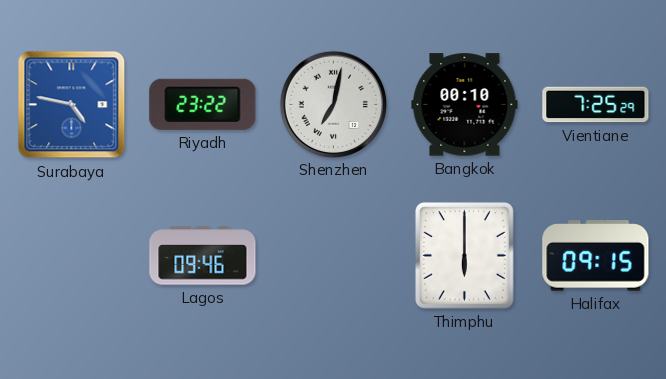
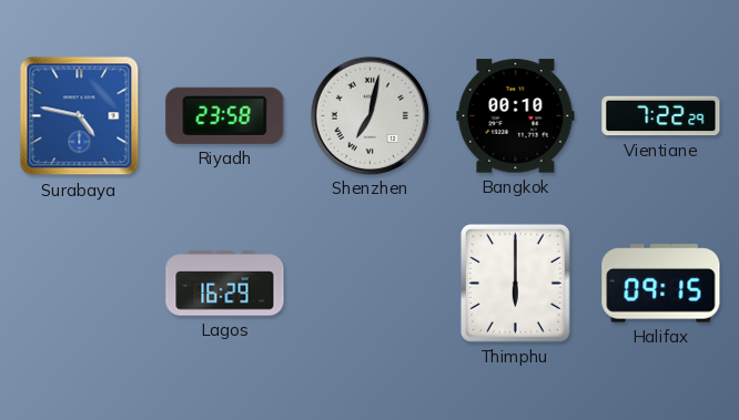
Riyadh: 23:22 -> 23:58
Vientiane: 7:25 -> 7:22
Lagos: 09:46 -> 16:29
